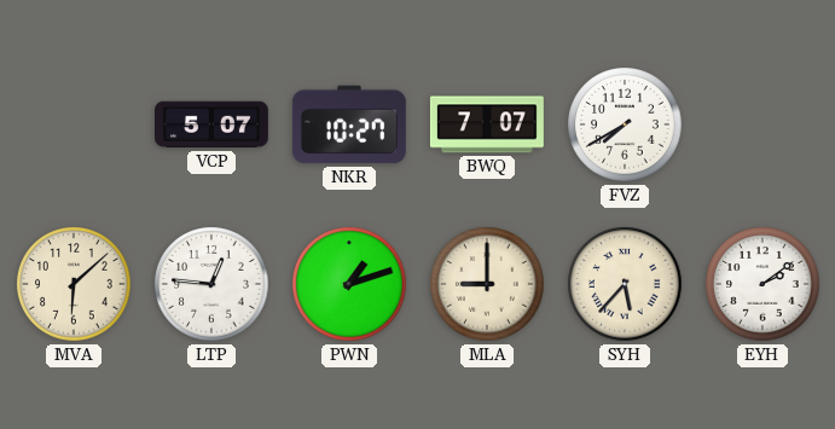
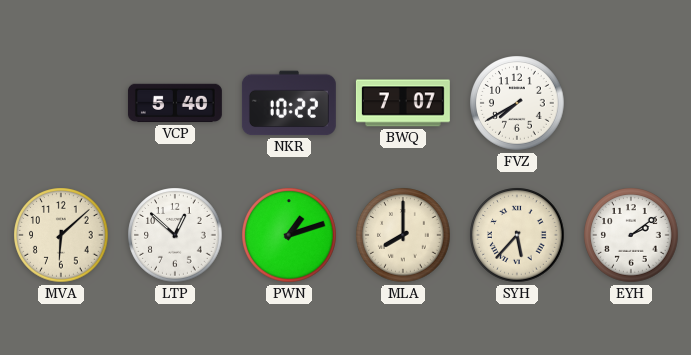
VCP: 5:07 -> 5:40
NKR: 10:27 -> 10:22
LTP: 12:46 -> 12:52
MLA: 9:00 -> 8:00
